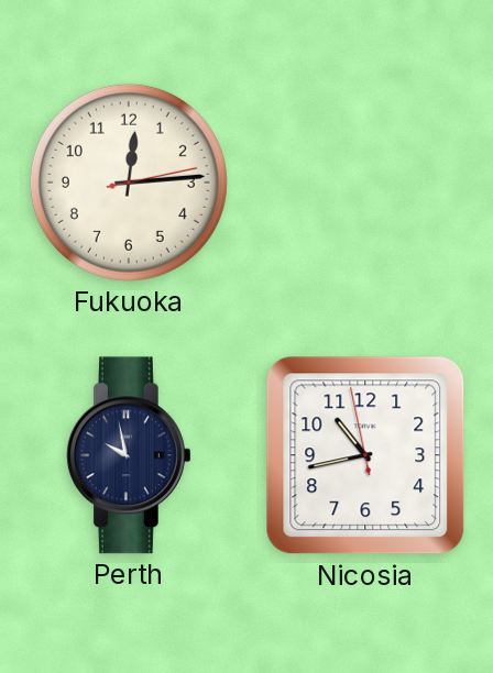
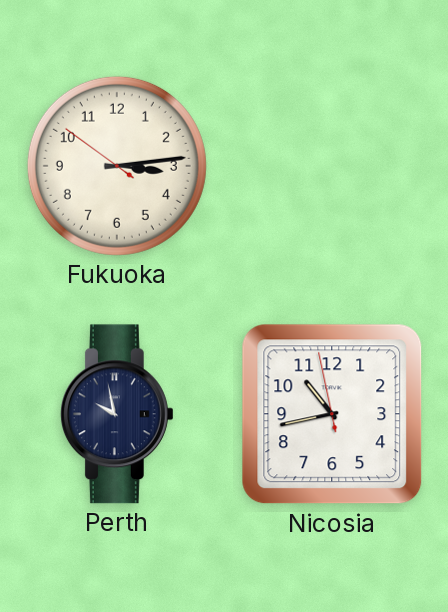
Fukuoka: 12:14 -> 3:13
